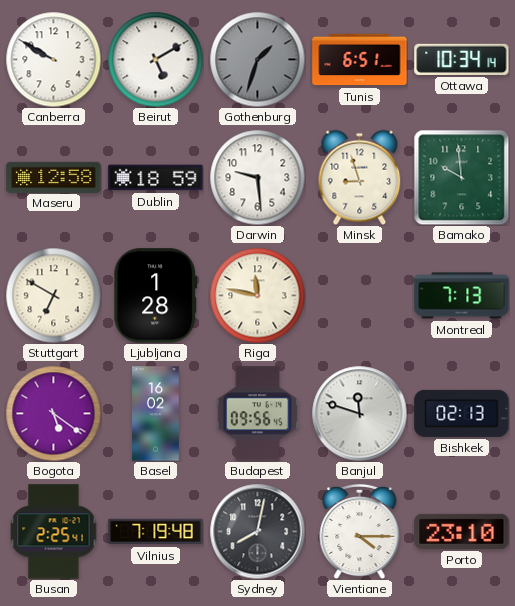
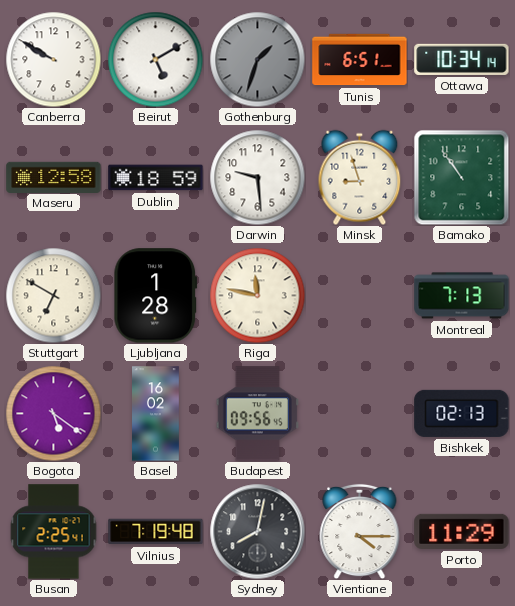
Bamako: 9:59 -> 10:54
Banjul: 11:48 -> none
Porto: 23:10 -> 11:29
